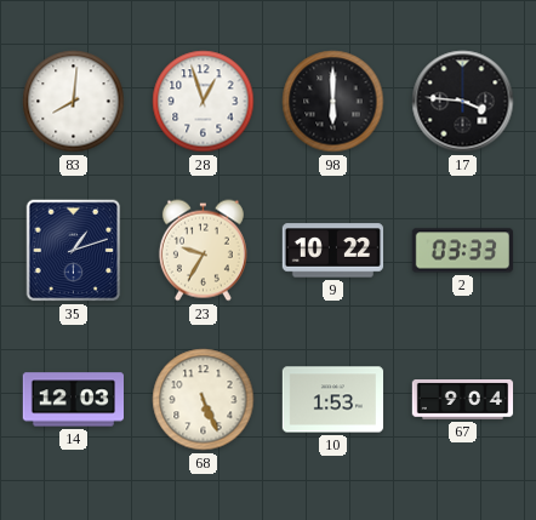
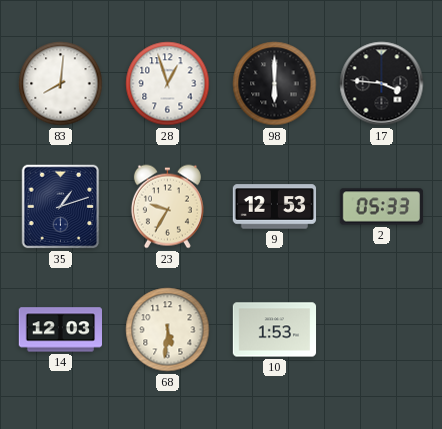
9: 10:22 -> 12:53
2: 03:33 -> 05:33
68: 5:26 -> 5:31
67: 9:04 -> none
